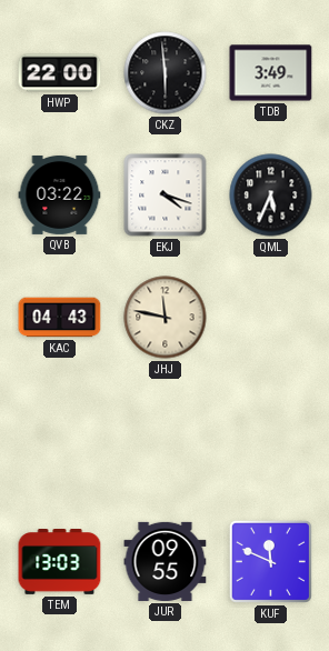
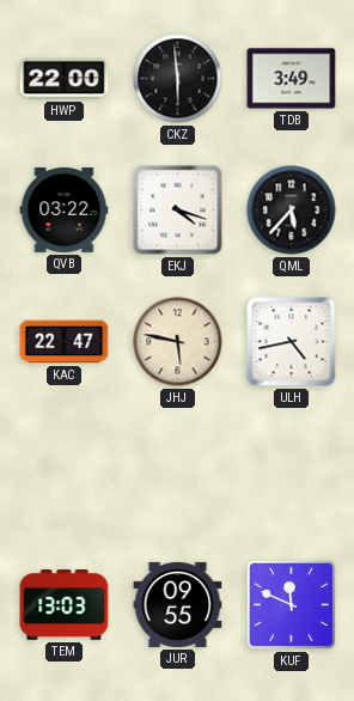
QML: 5:34 -> 5:37
KAC: 04:43 -> 22:47
JHJ: 11:47 -> 5:47
ULH: none -> 4:43
